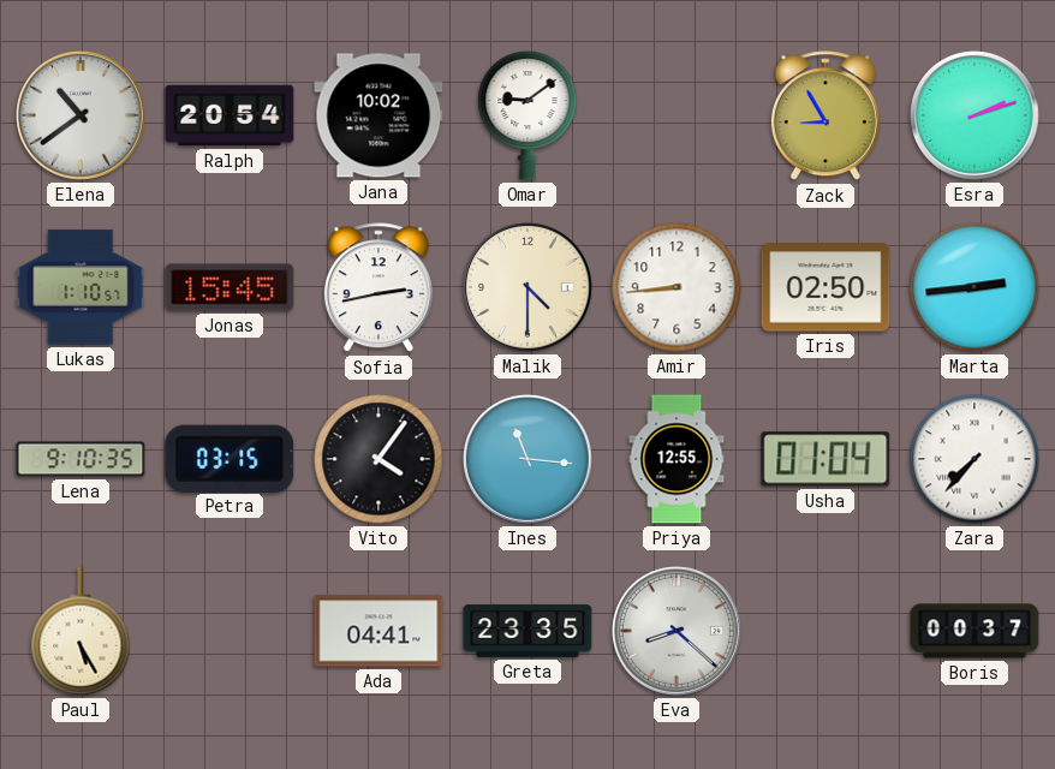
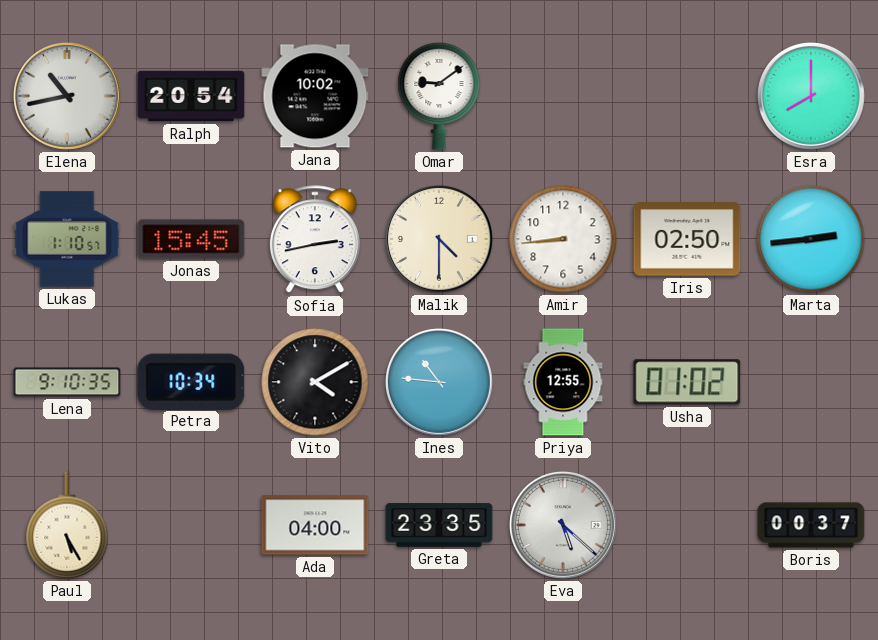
Elena: 10:39 -> 10:43
Zack: 8:55 -> none
Esra: 2:12 -> 8:00
Petra: 03:15 -> 10:34
Vito: 4:06 -> 4:10
Ines: 11:16 -> 10:46
Usha: 01:04 -> 01:02
Zara: 7:37 -> none
Ada: 04:41 -> 04:00
Eva: 8:22 -> 5:22
